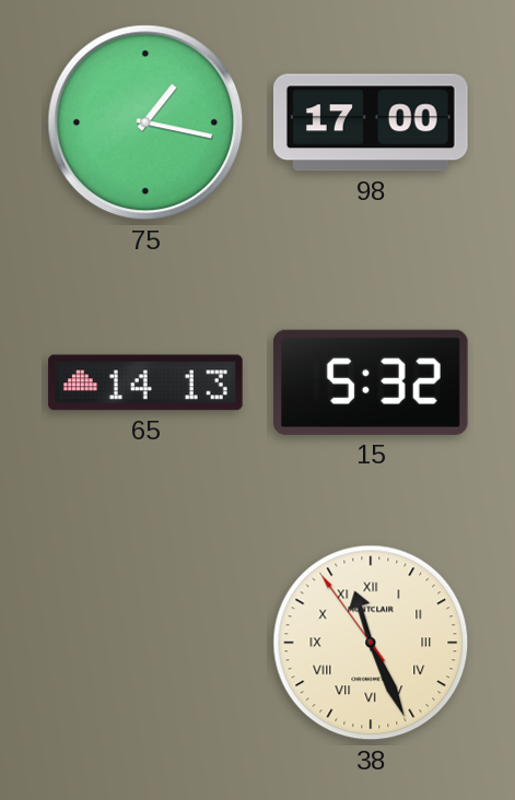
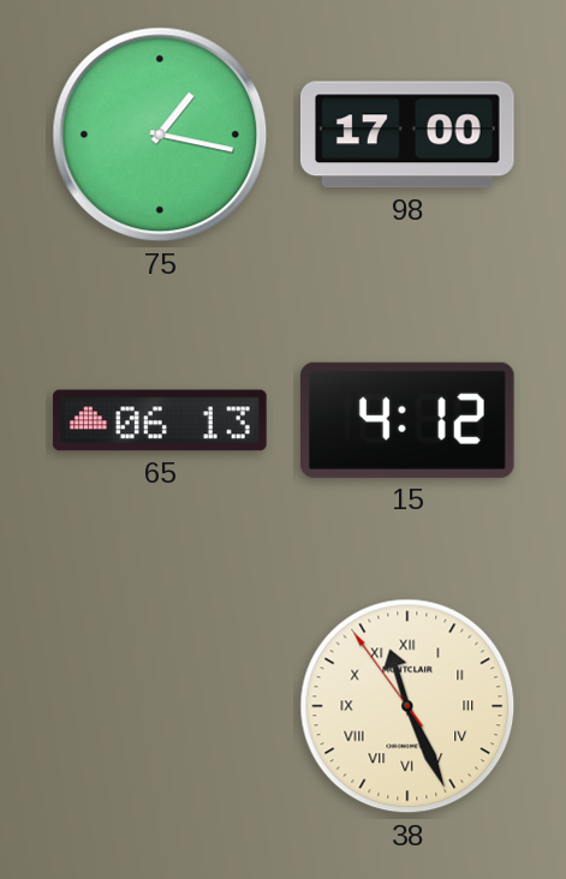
65: 14:13 -> 06:13
15: 5:32 -> 4:12
